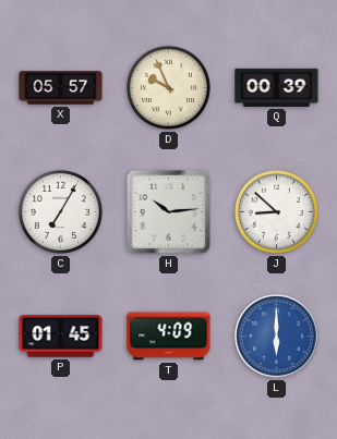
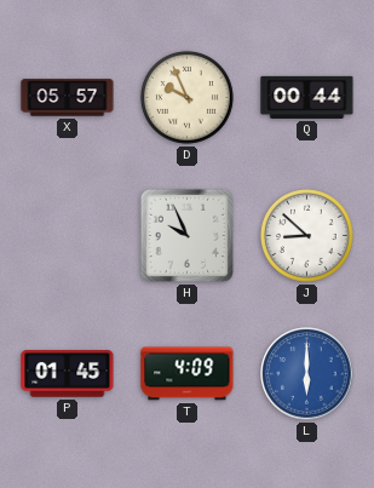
Q: 00:39 -> 00:44
C: 7:05 -> none
H: 10:14 -> 9:56
